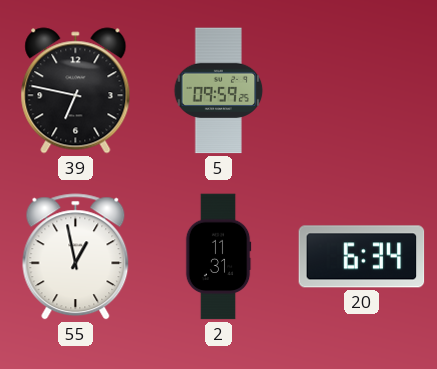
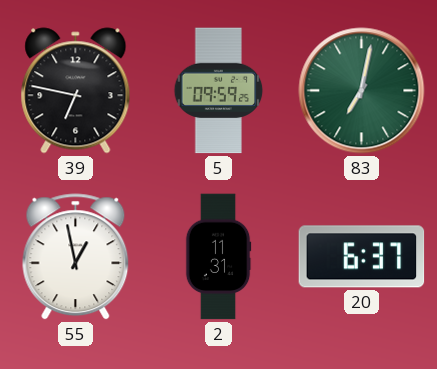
83: none -> 7:02
20: 6:34 -> 6:37
